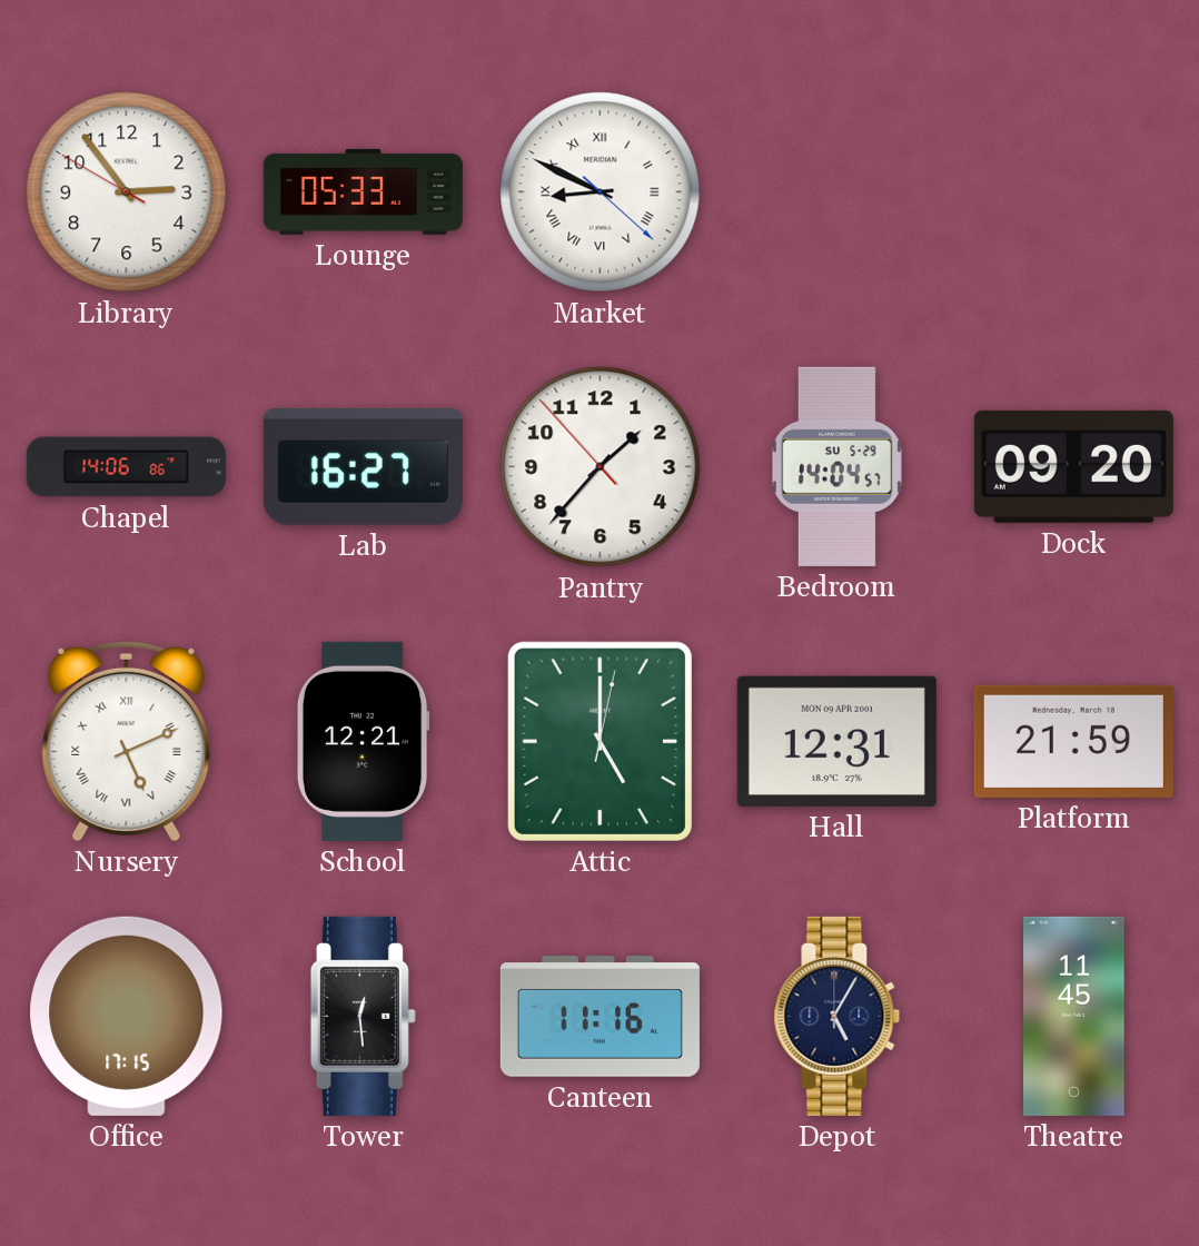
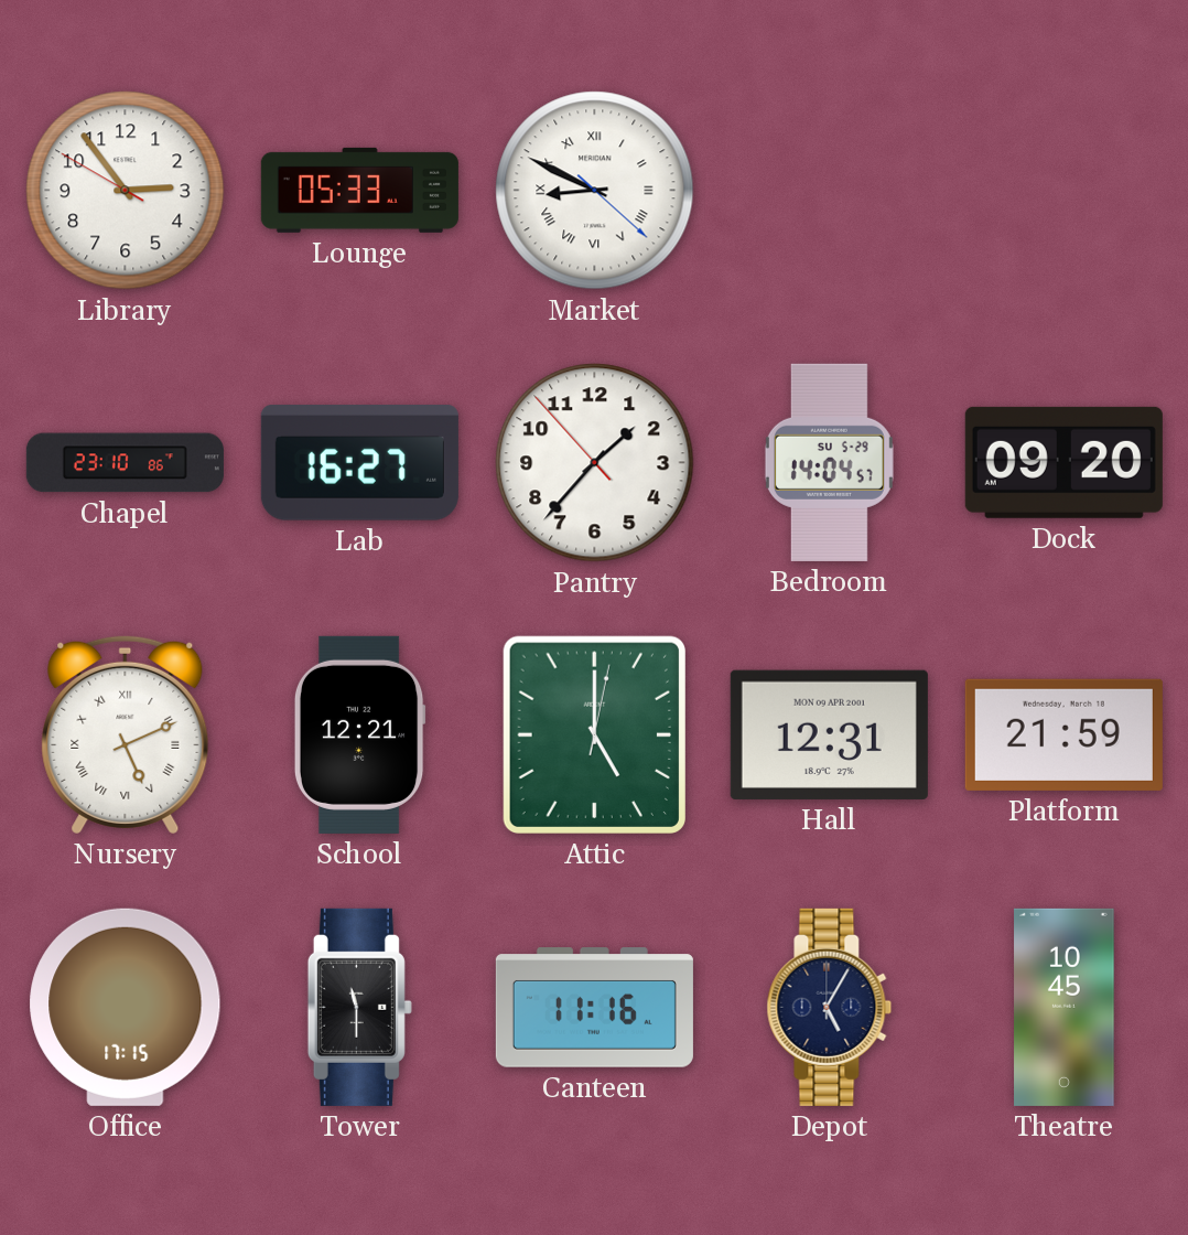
Chapel: 14:06 -> 23:10
Tower: 12:29 -> 11:30
Theatre: 11:45 -> 10:45
